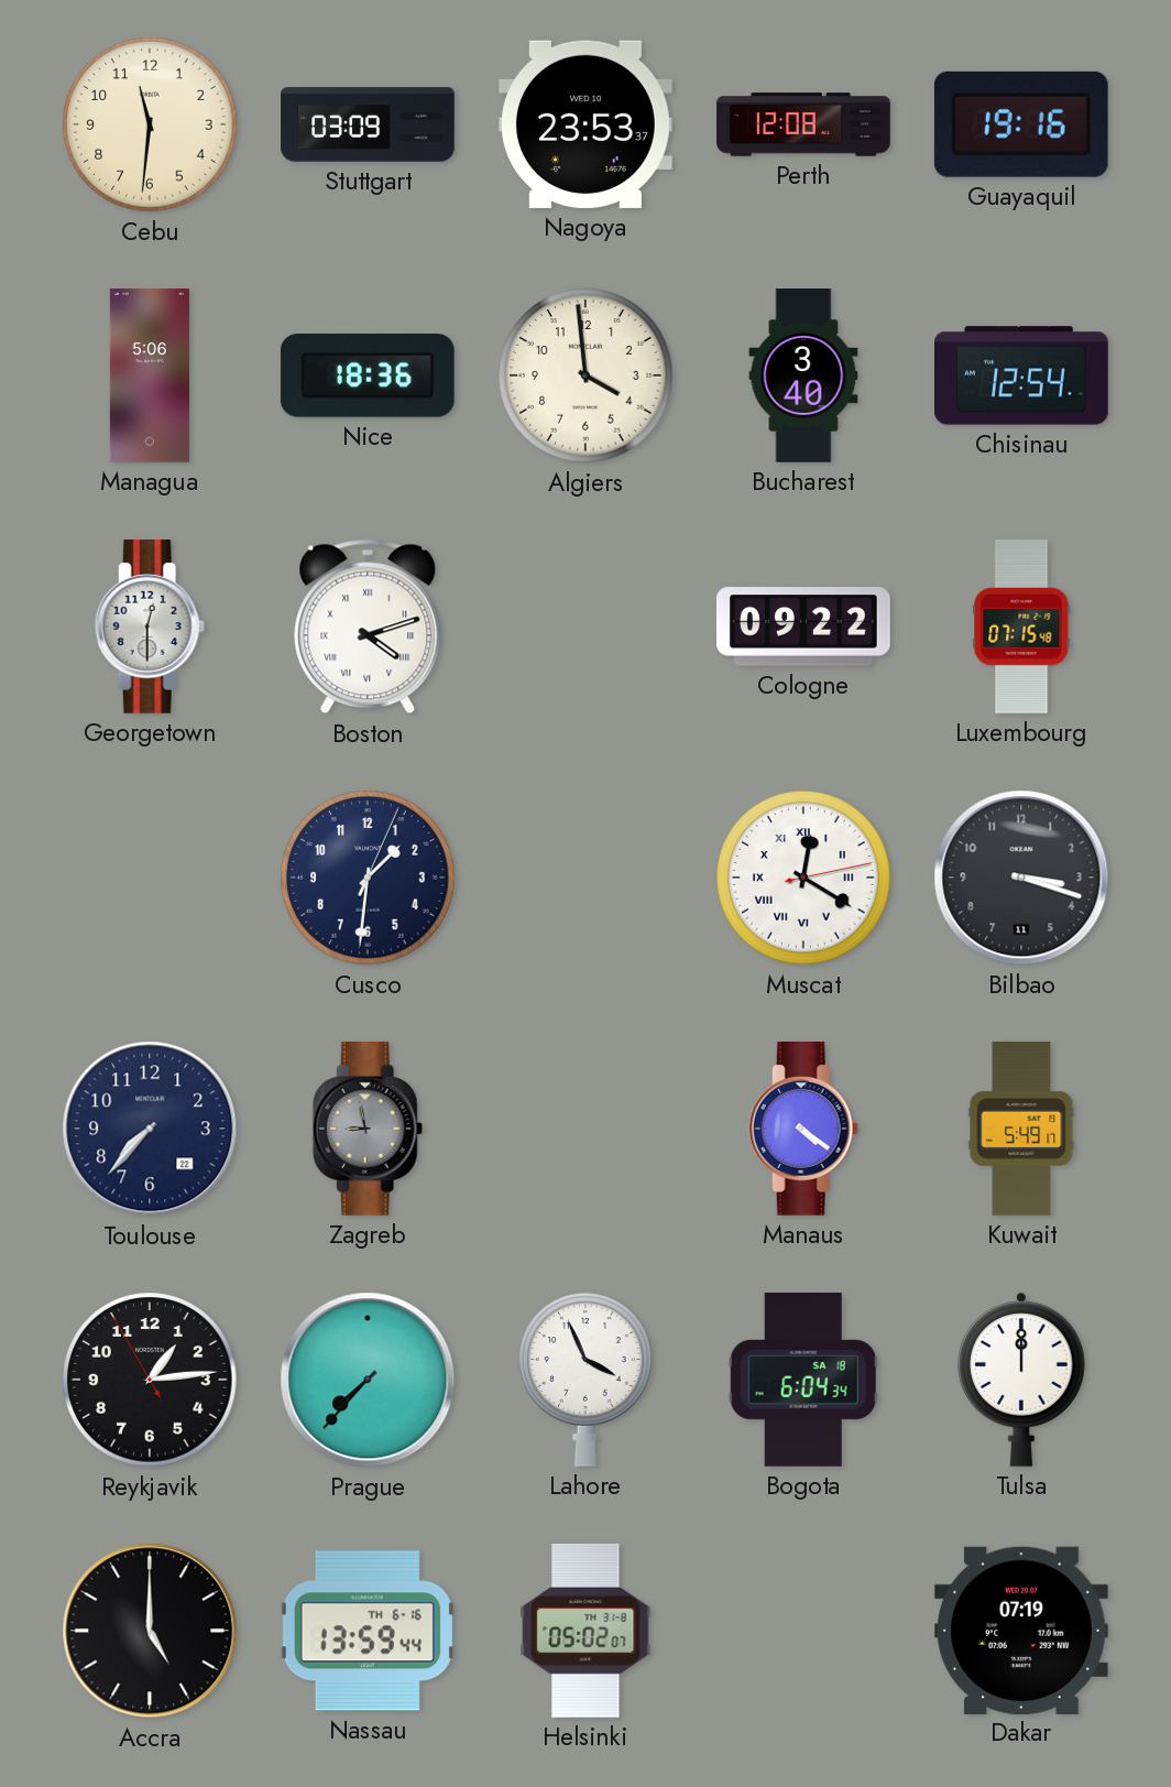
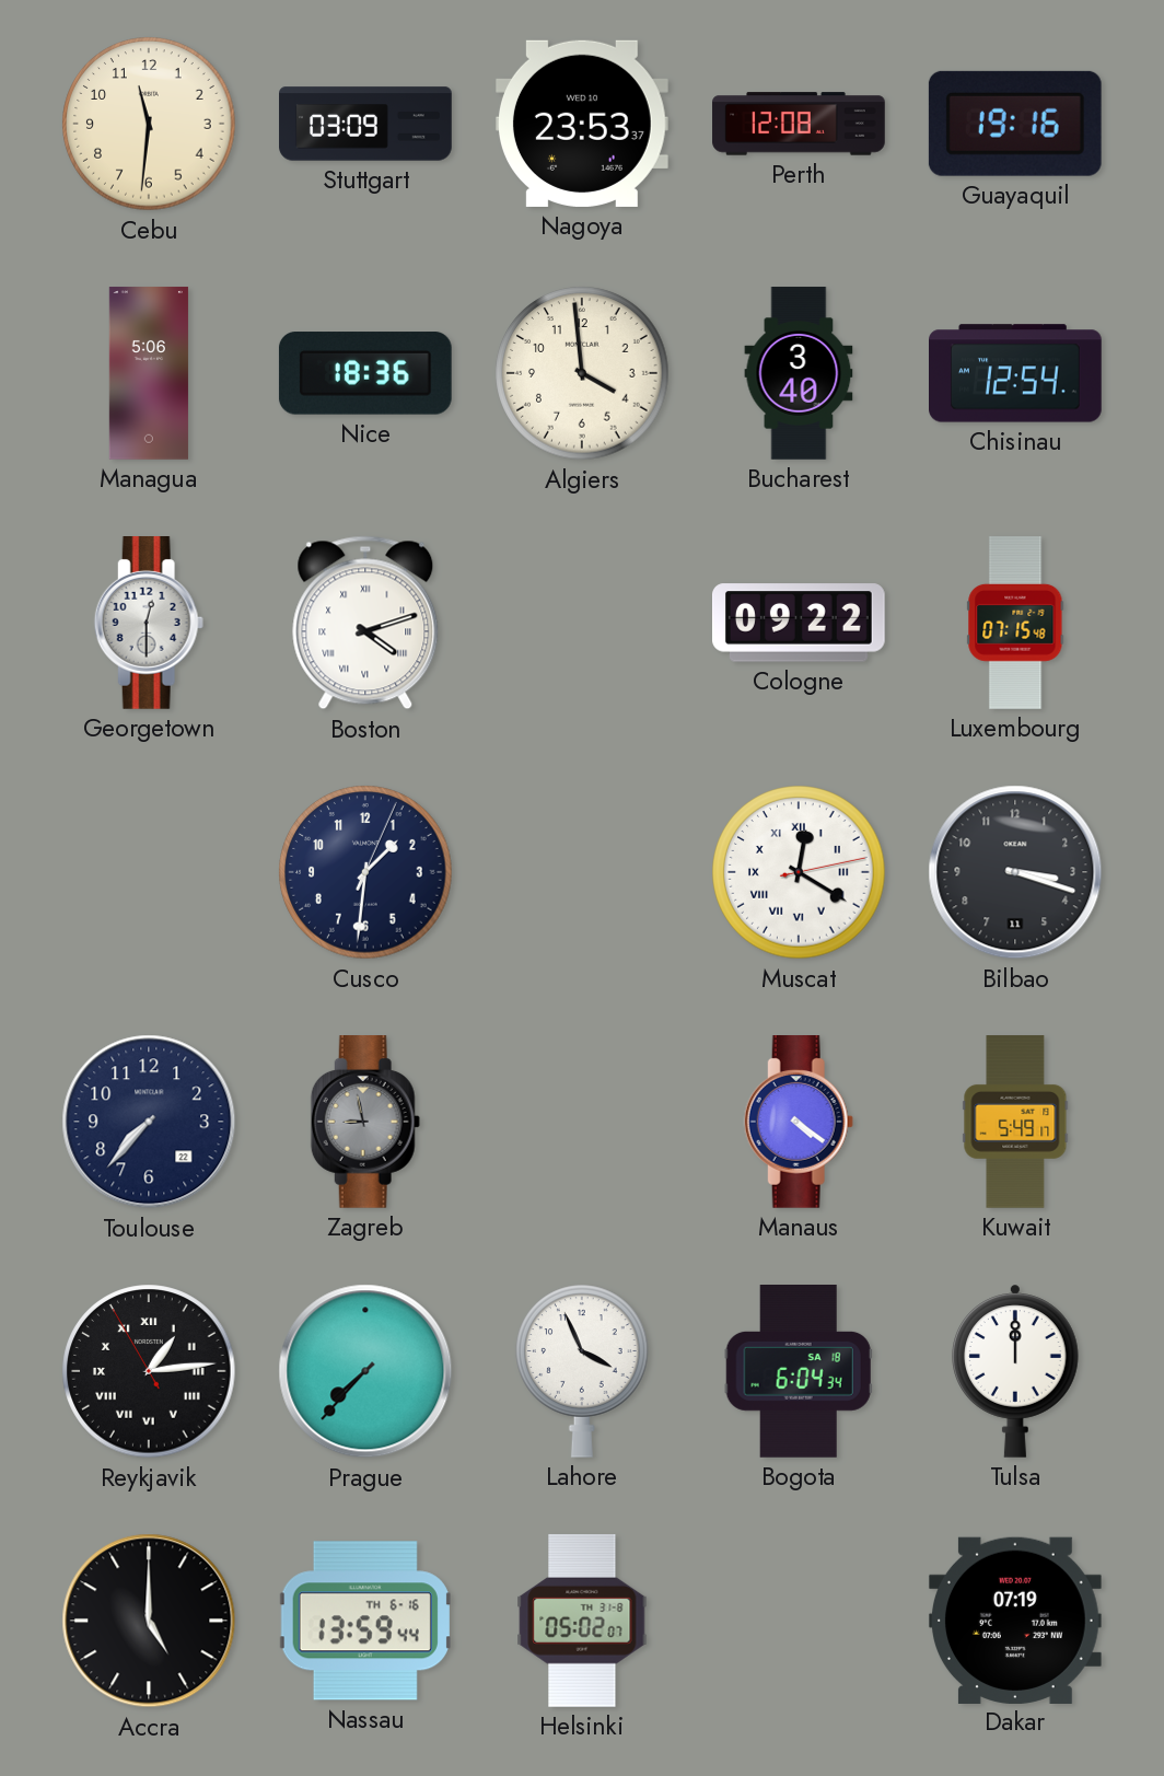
Reykjavik numerals: Arabic -> Roman
